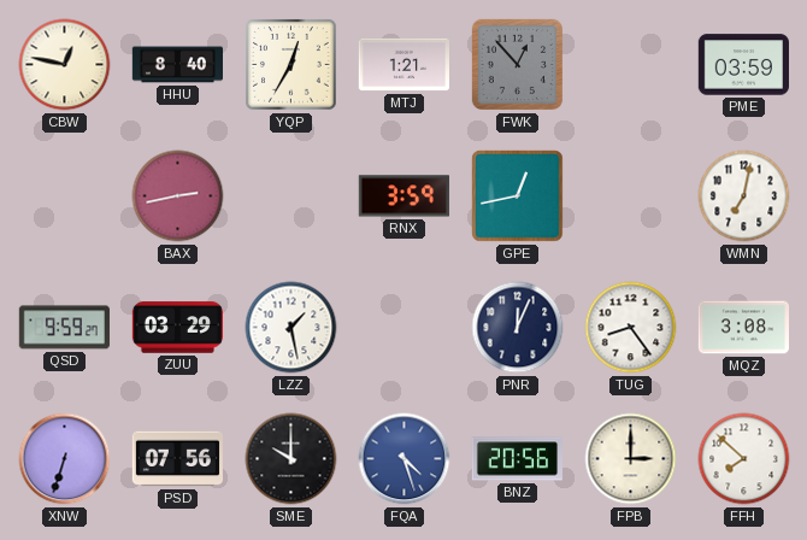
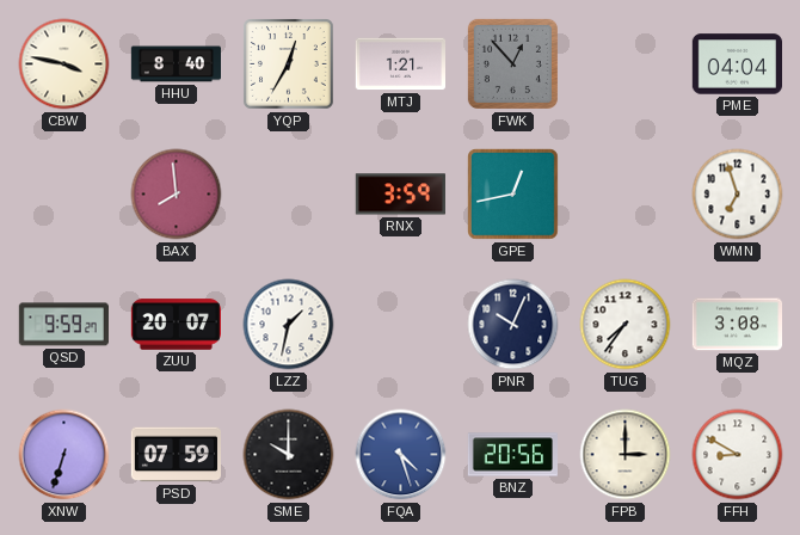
CBW: 12:47 -> 3:47
PME: 03:59 -> 04:04
BAX: 2:43 -> 7:59
WMN: 7:02 -> 6:57
ZUU: 03:29 -> 20:07
LZZ: 1:28 -> 1:32
PNR: 12:04 -> 10:04
TUG: 8:24 -> 7:36
PSD: 07:56 -> 07:59
FFH: 7:52 -> 8:50
